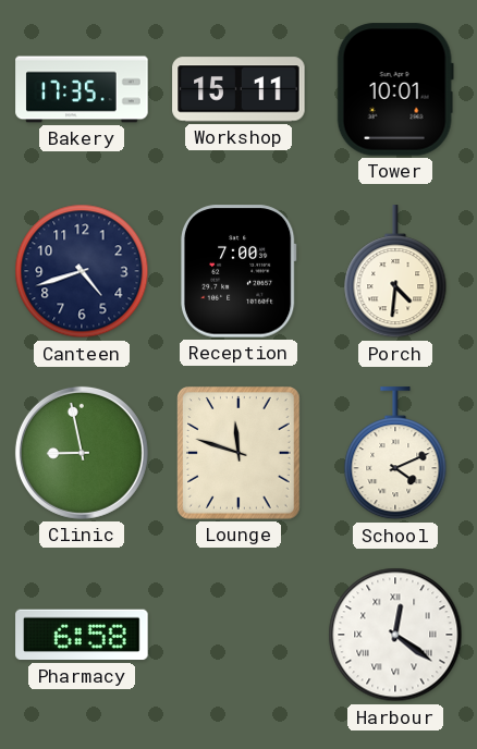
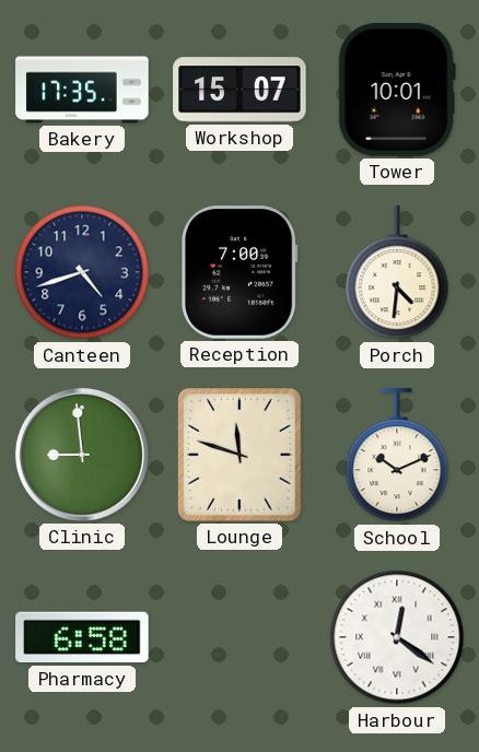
Workshop: 15:11 -> 15:07
Clinic: 8:58 -> 8:59
School: 4:11 -> 10:11
